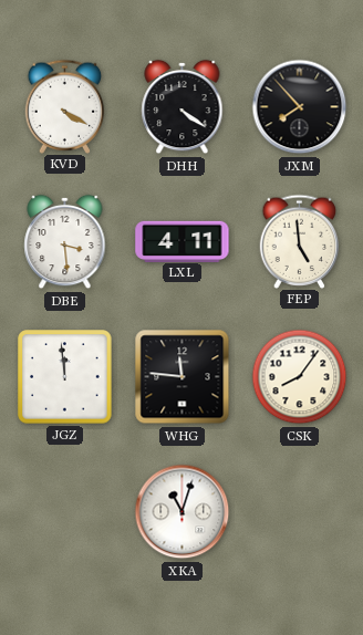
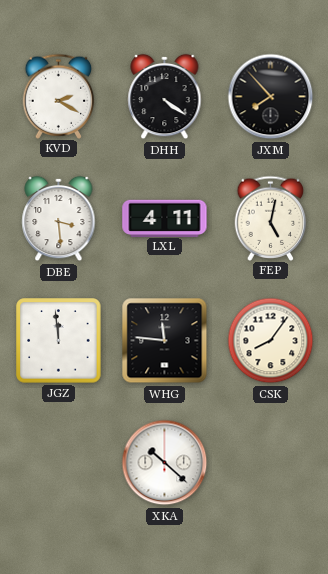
KVD: 4:20 -> 2:20
FEP: 4:59 -> 5:02
XKA: 11:03 -> 10:22
